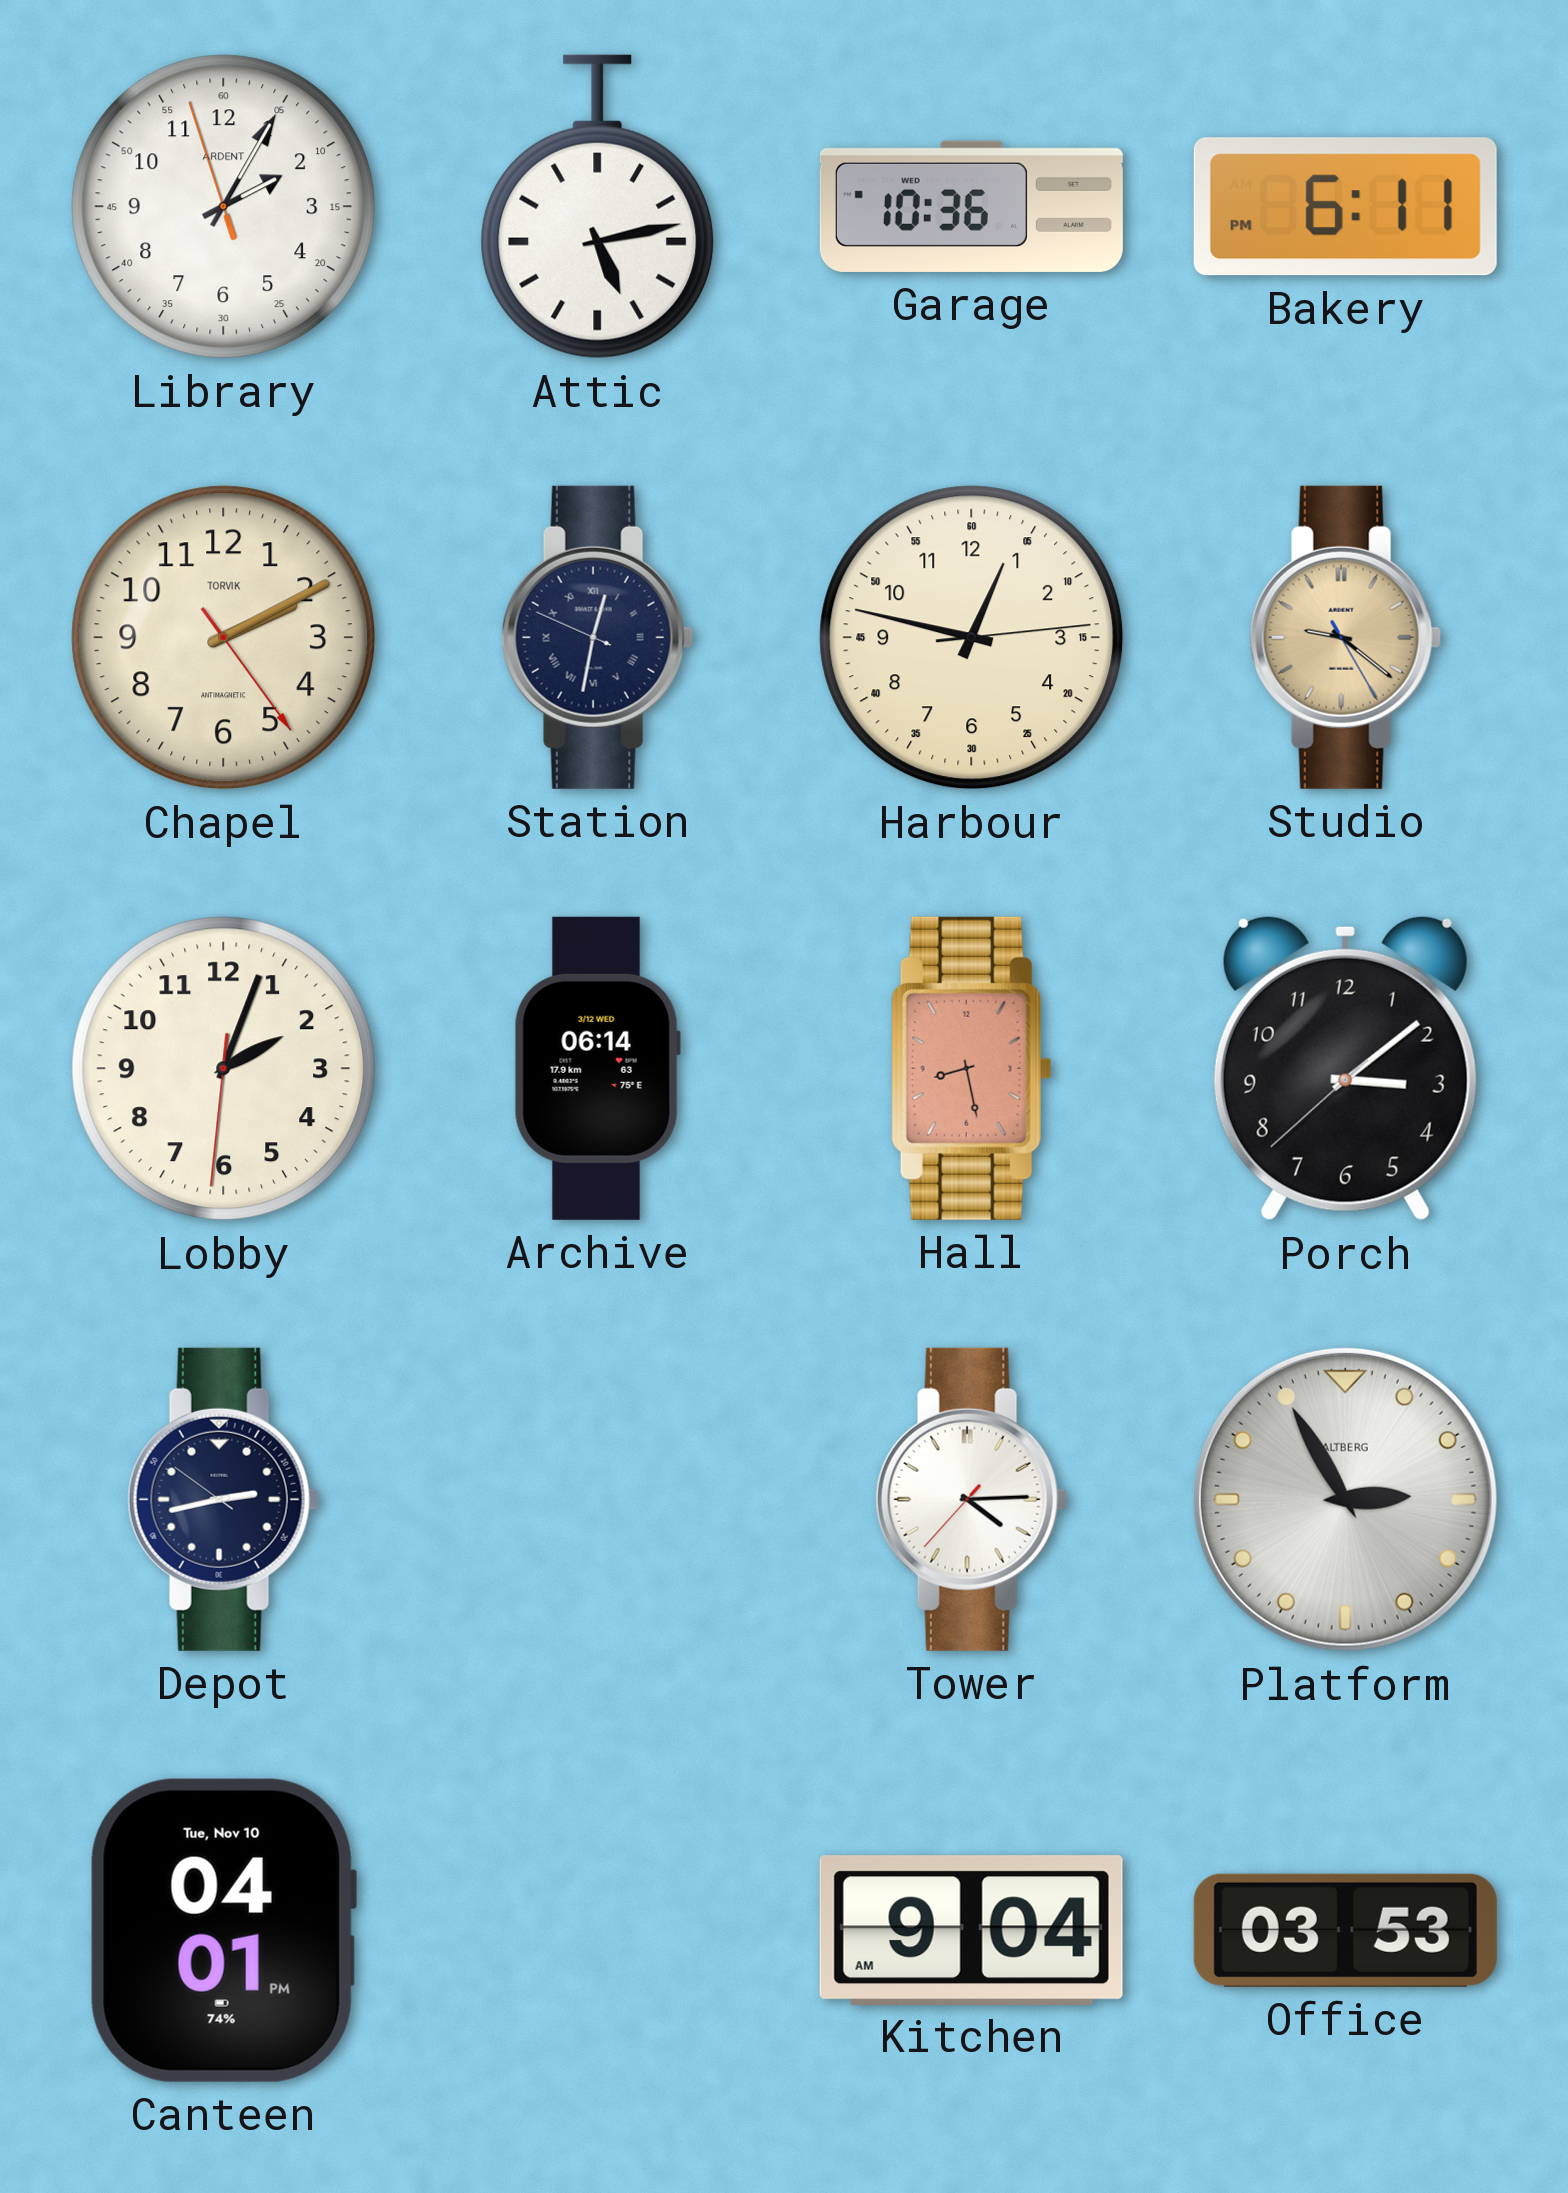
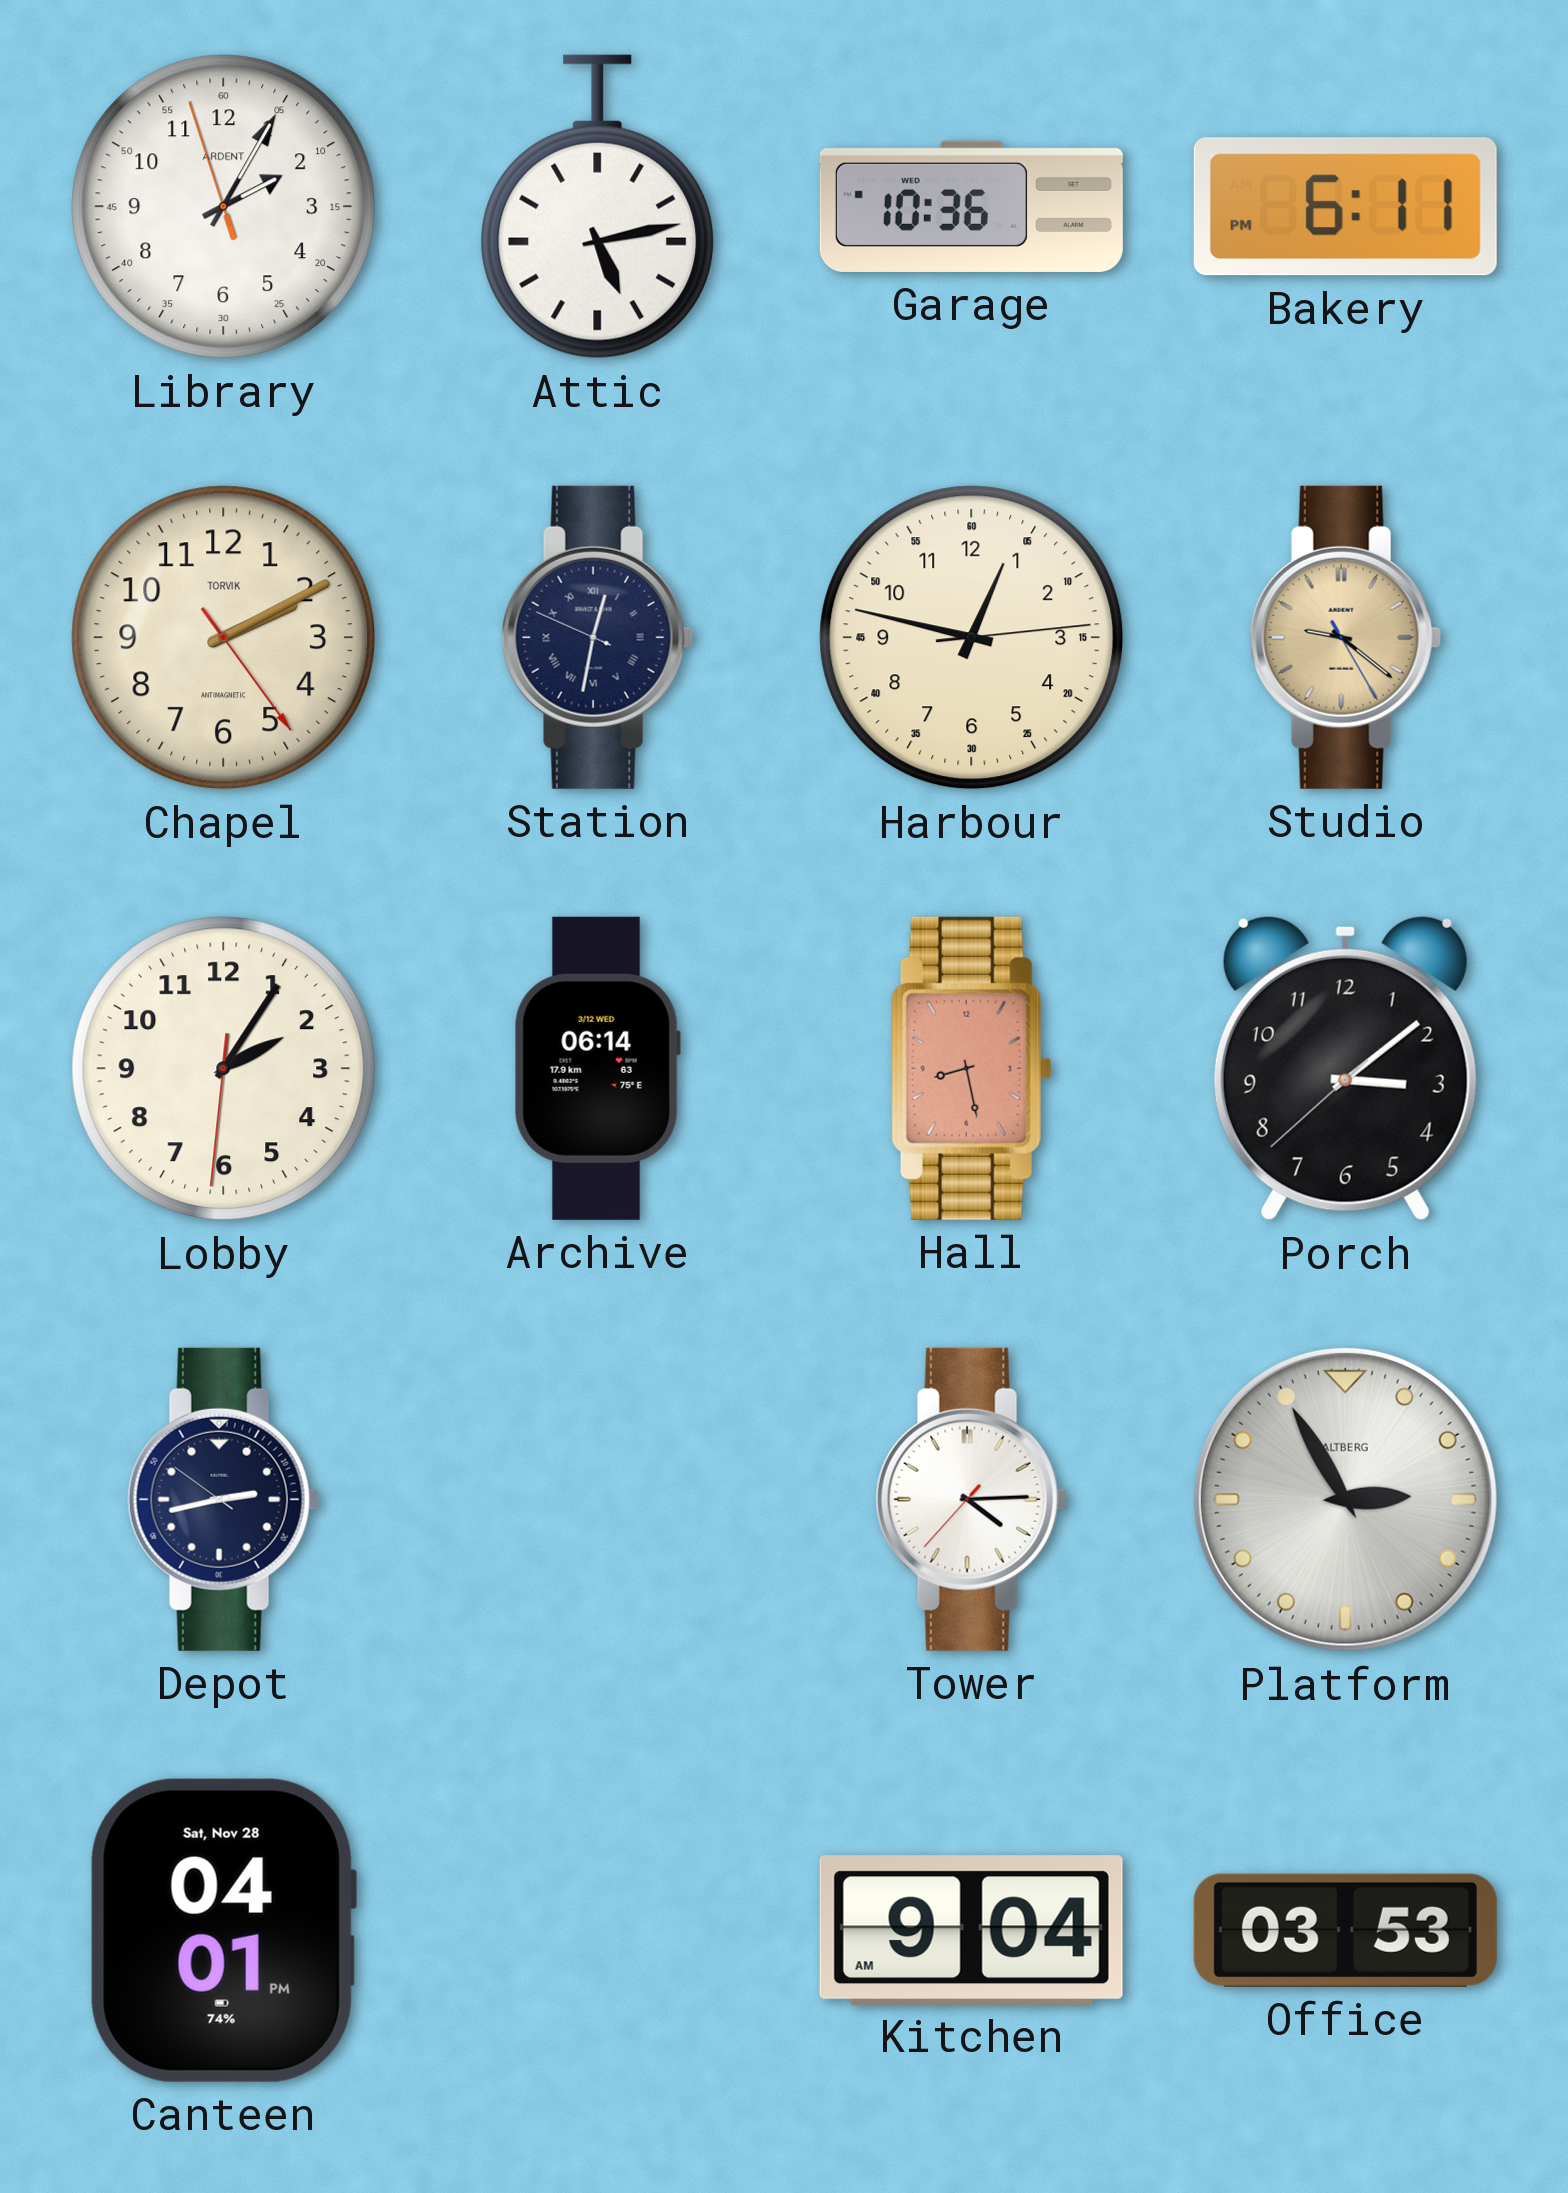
Lobby: 2:03 -> 2:05
Canteen date: Tue, Nov 10 -> Sat, Nov 28
